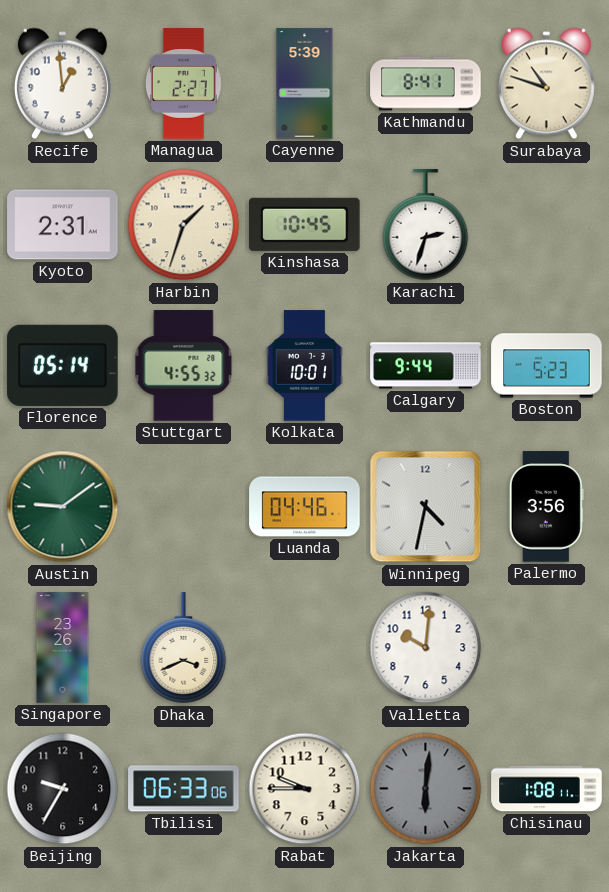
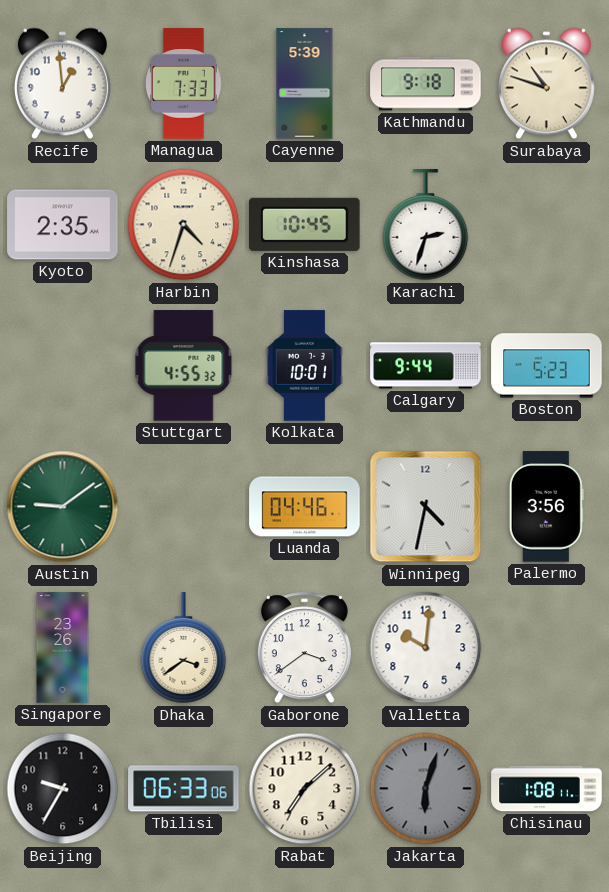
Managua: 2:27 -> 7:33
Kathmandu: 8:41 -> 9:18
Kyoto: 2:31 -> 2:35
Harbin: 1:33 -> 4:33
Florence: 05:14 -> none
Dhaka: 3:41 -> 3:39
Gaborone: none -> 3:39
Rabat: 9:45 -> 7:08
Jakarta: 6:01 -> 6:03
